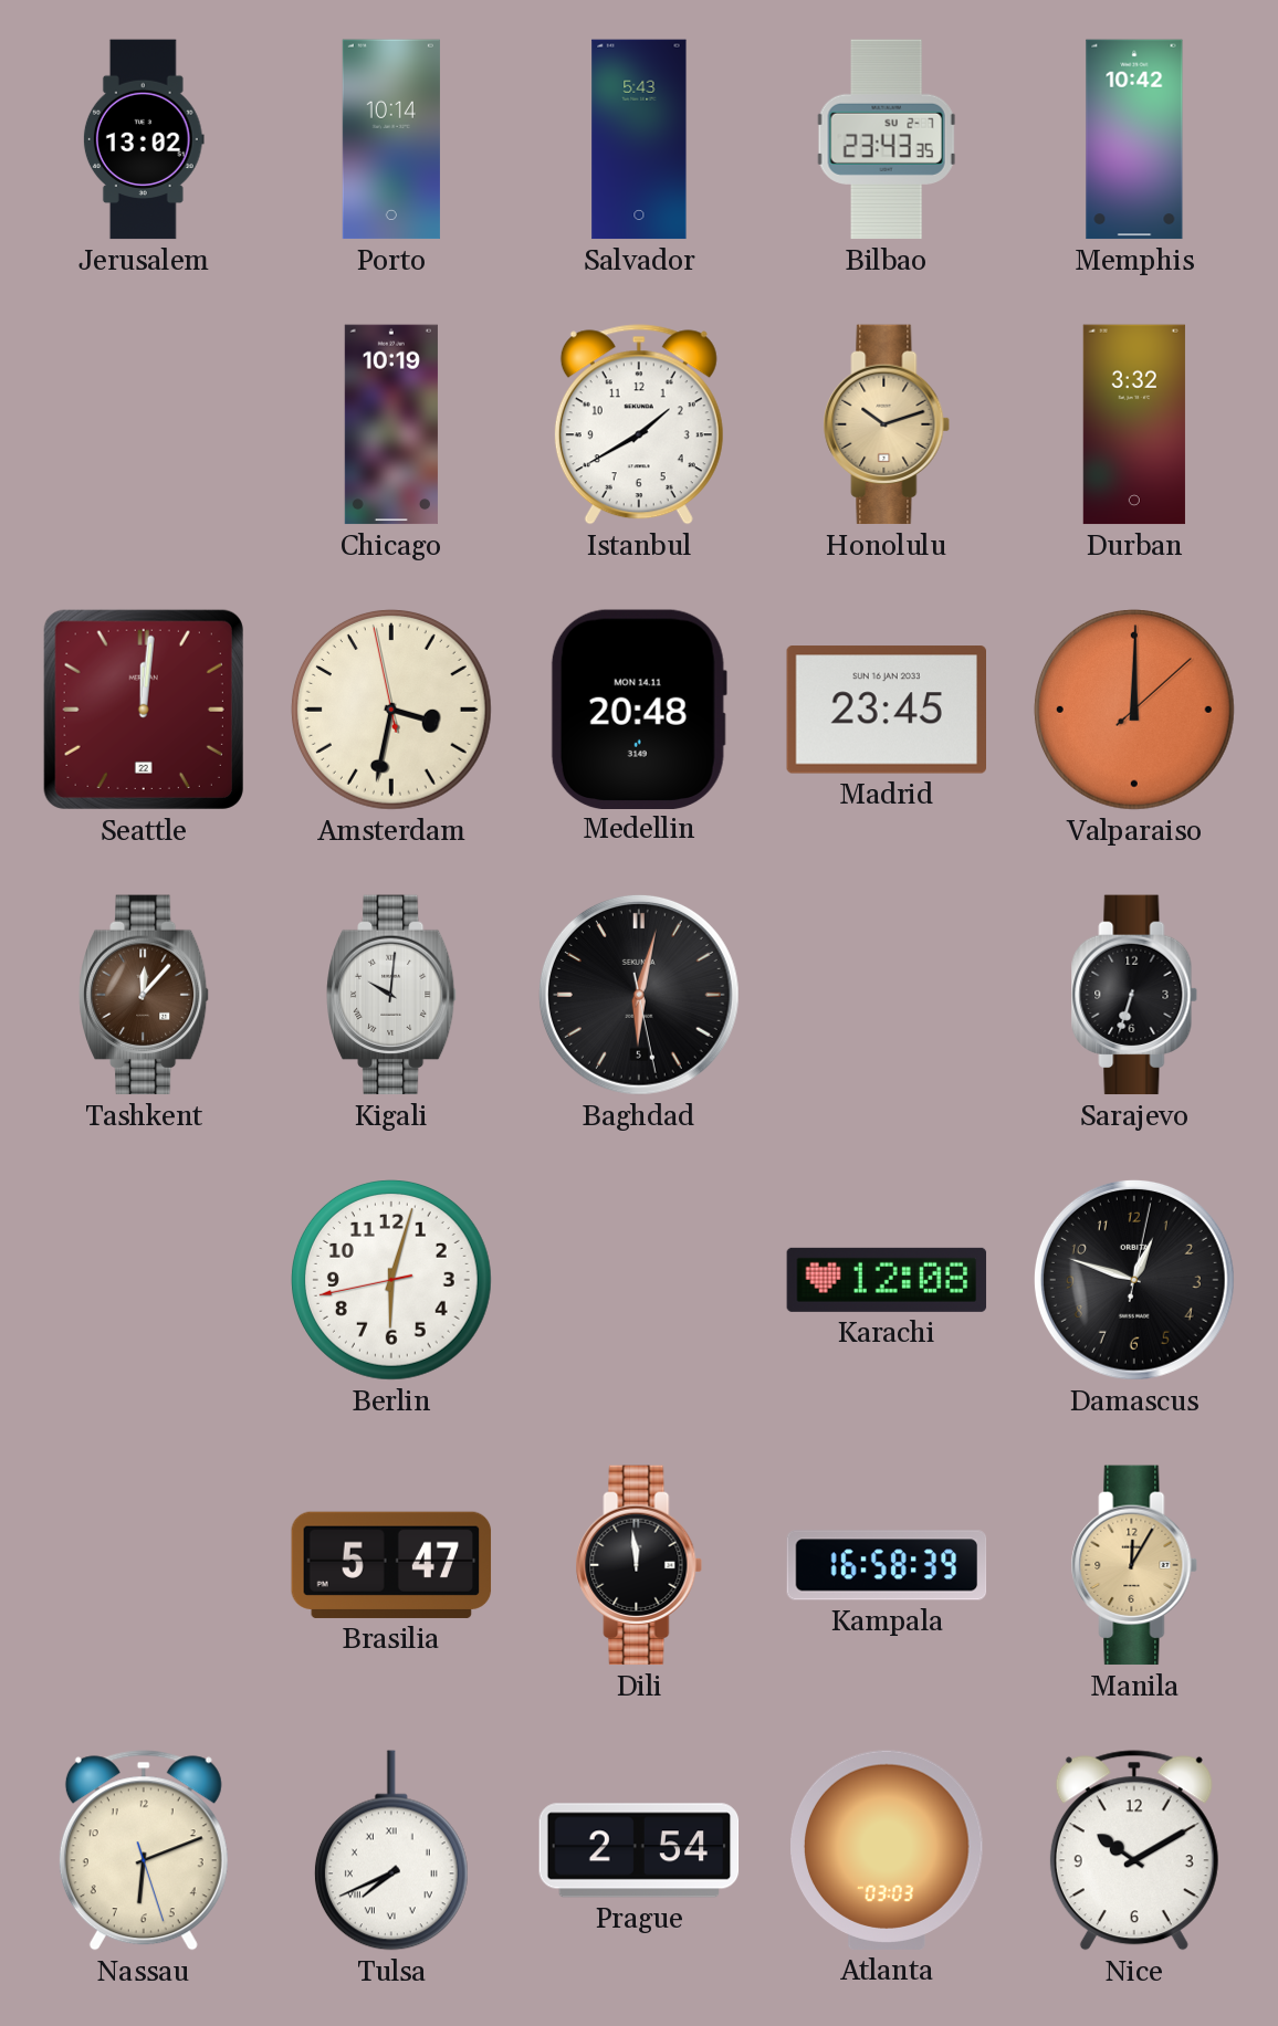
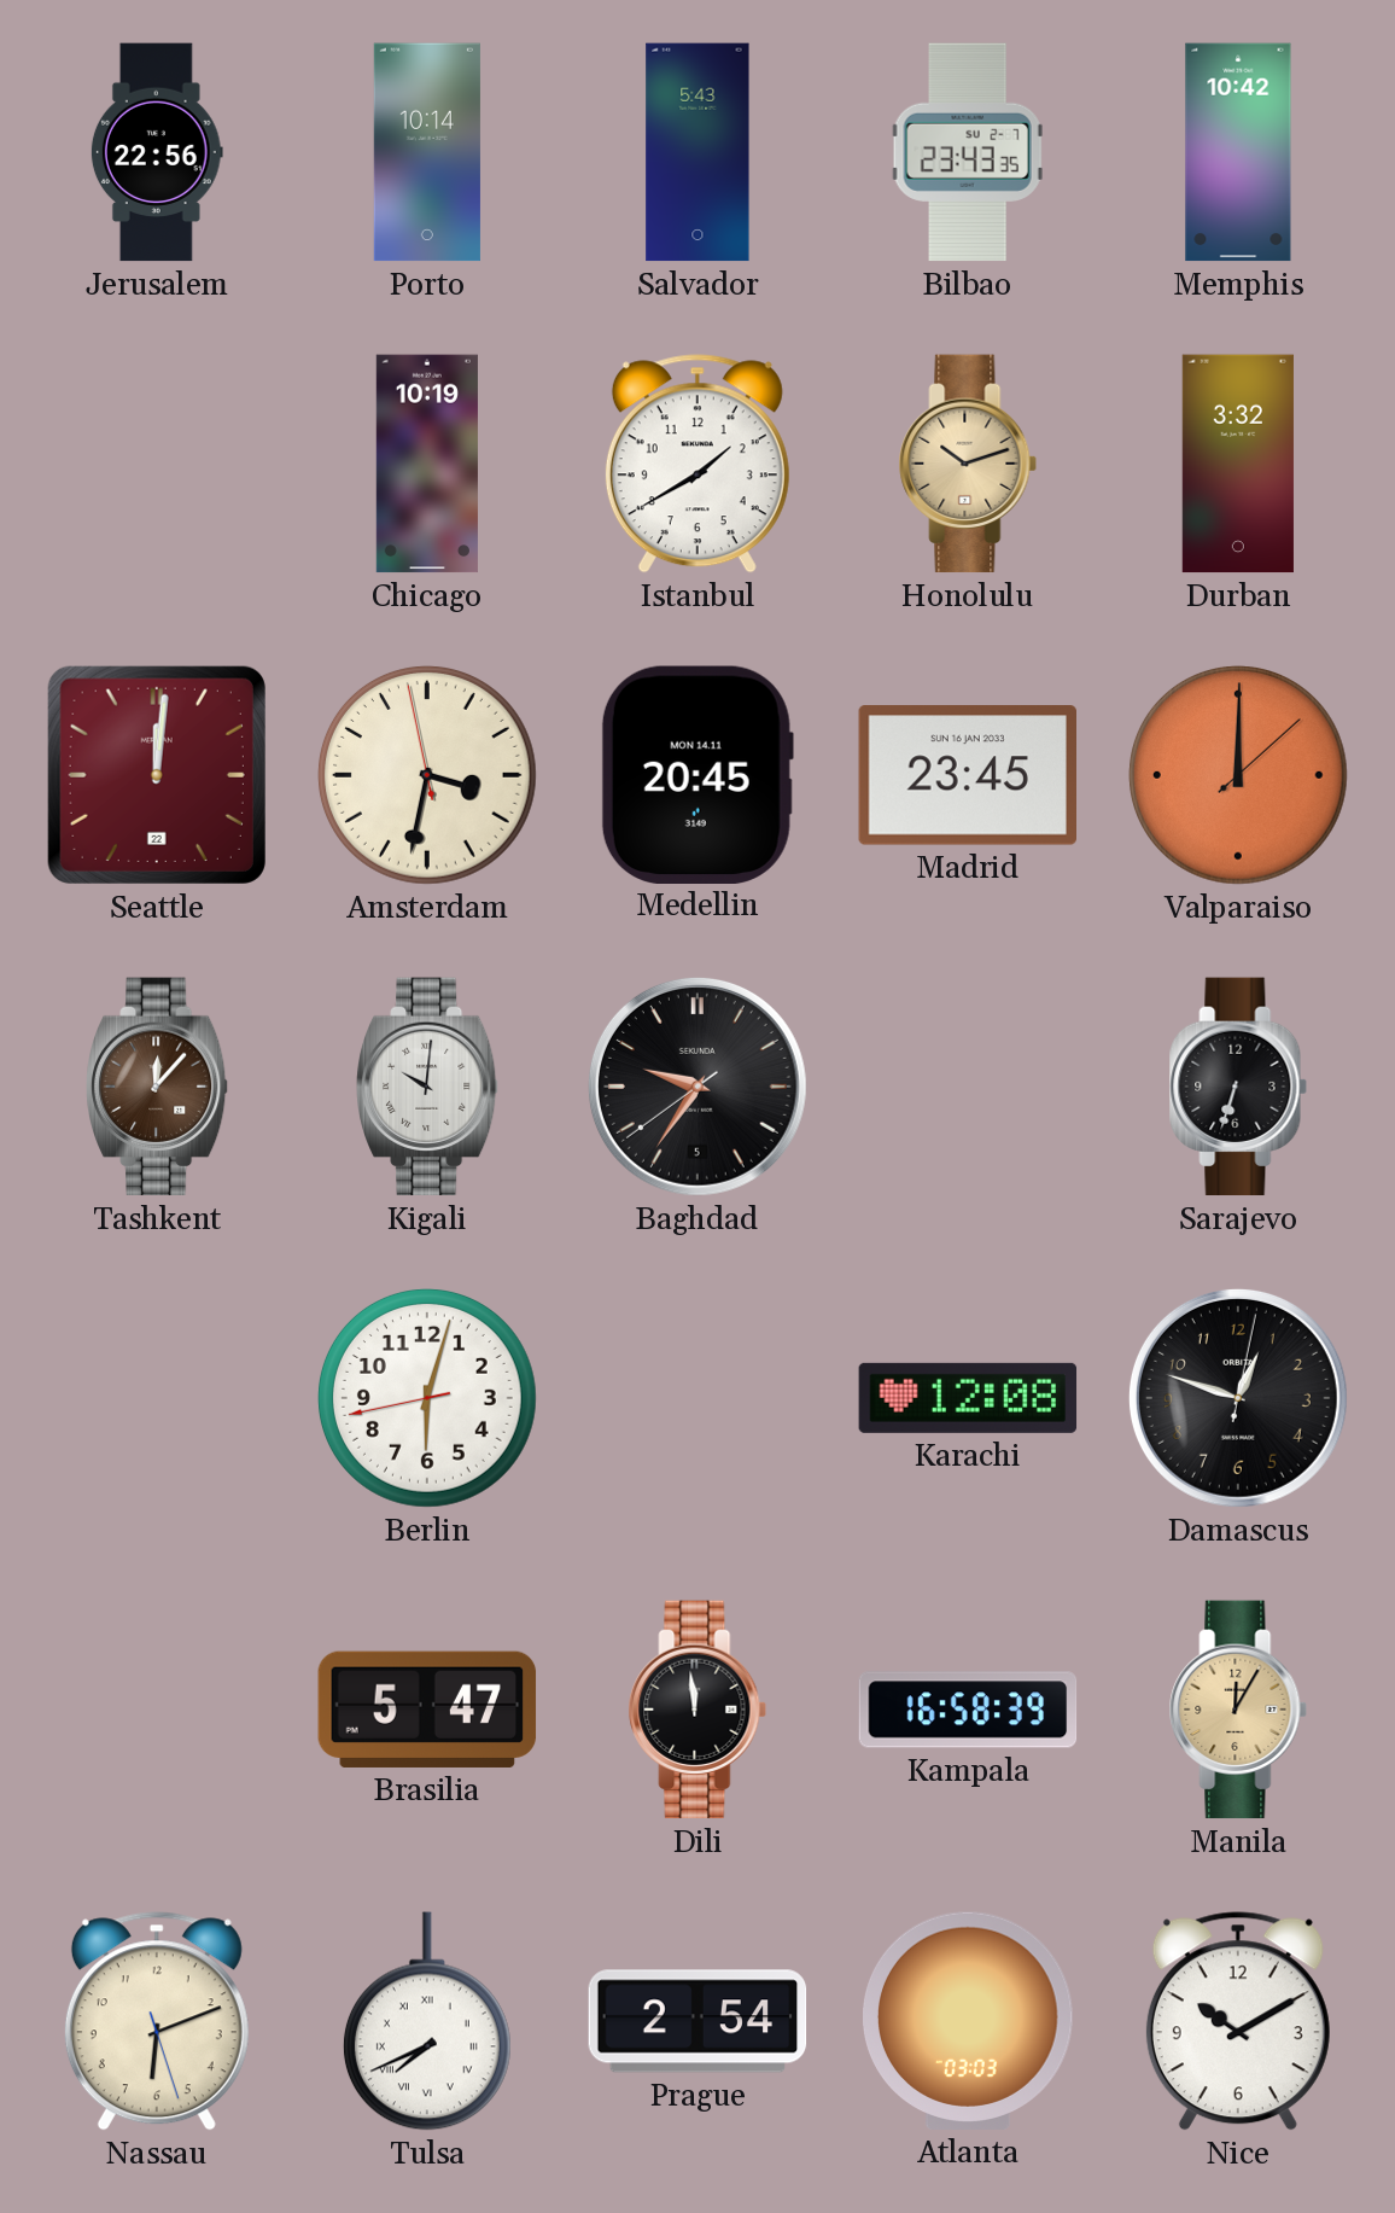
Jerusalem: 13:02 -> 22:56
Medellin: 20:48 -> 20:45
Baghdad: 6:02 -> 9:35
